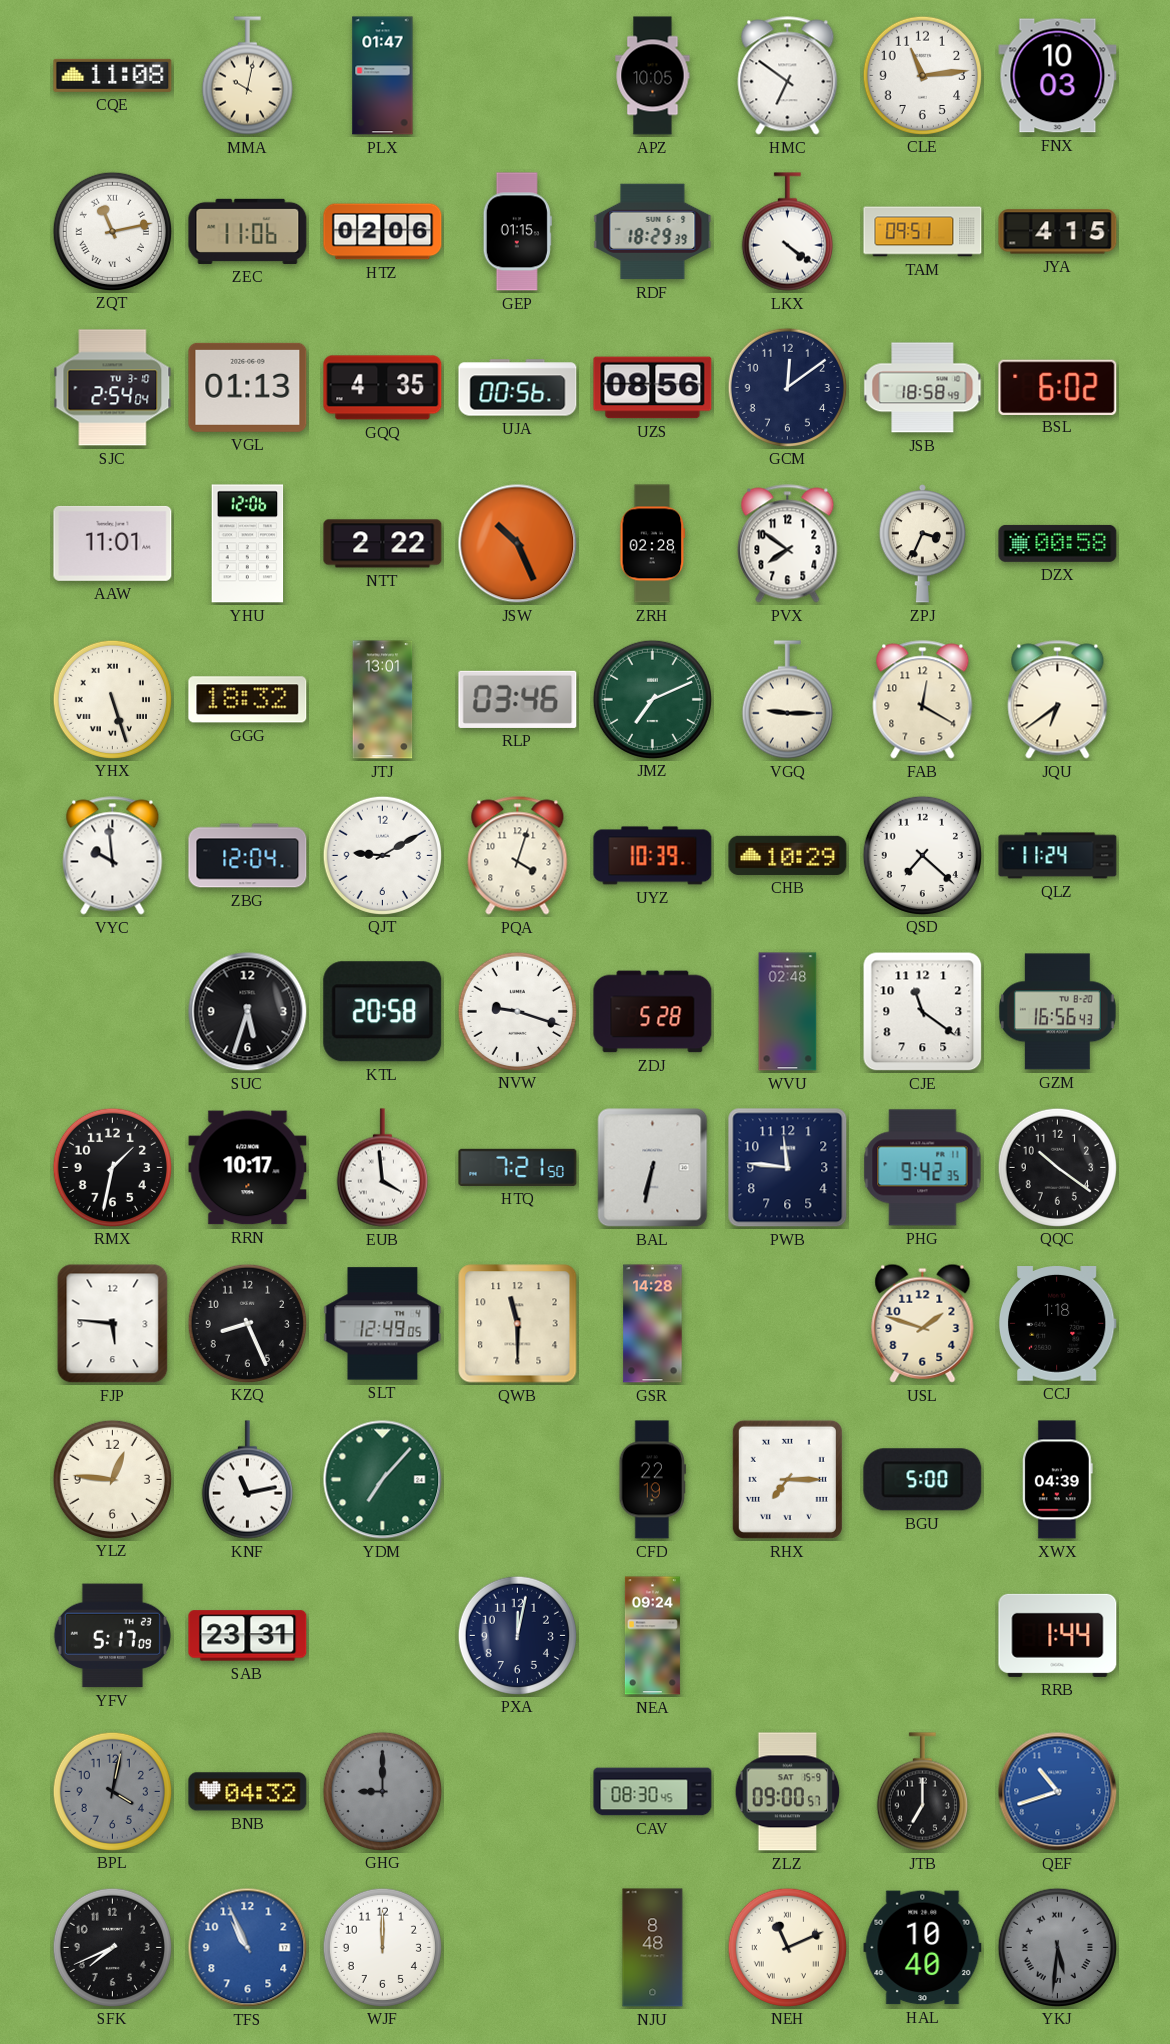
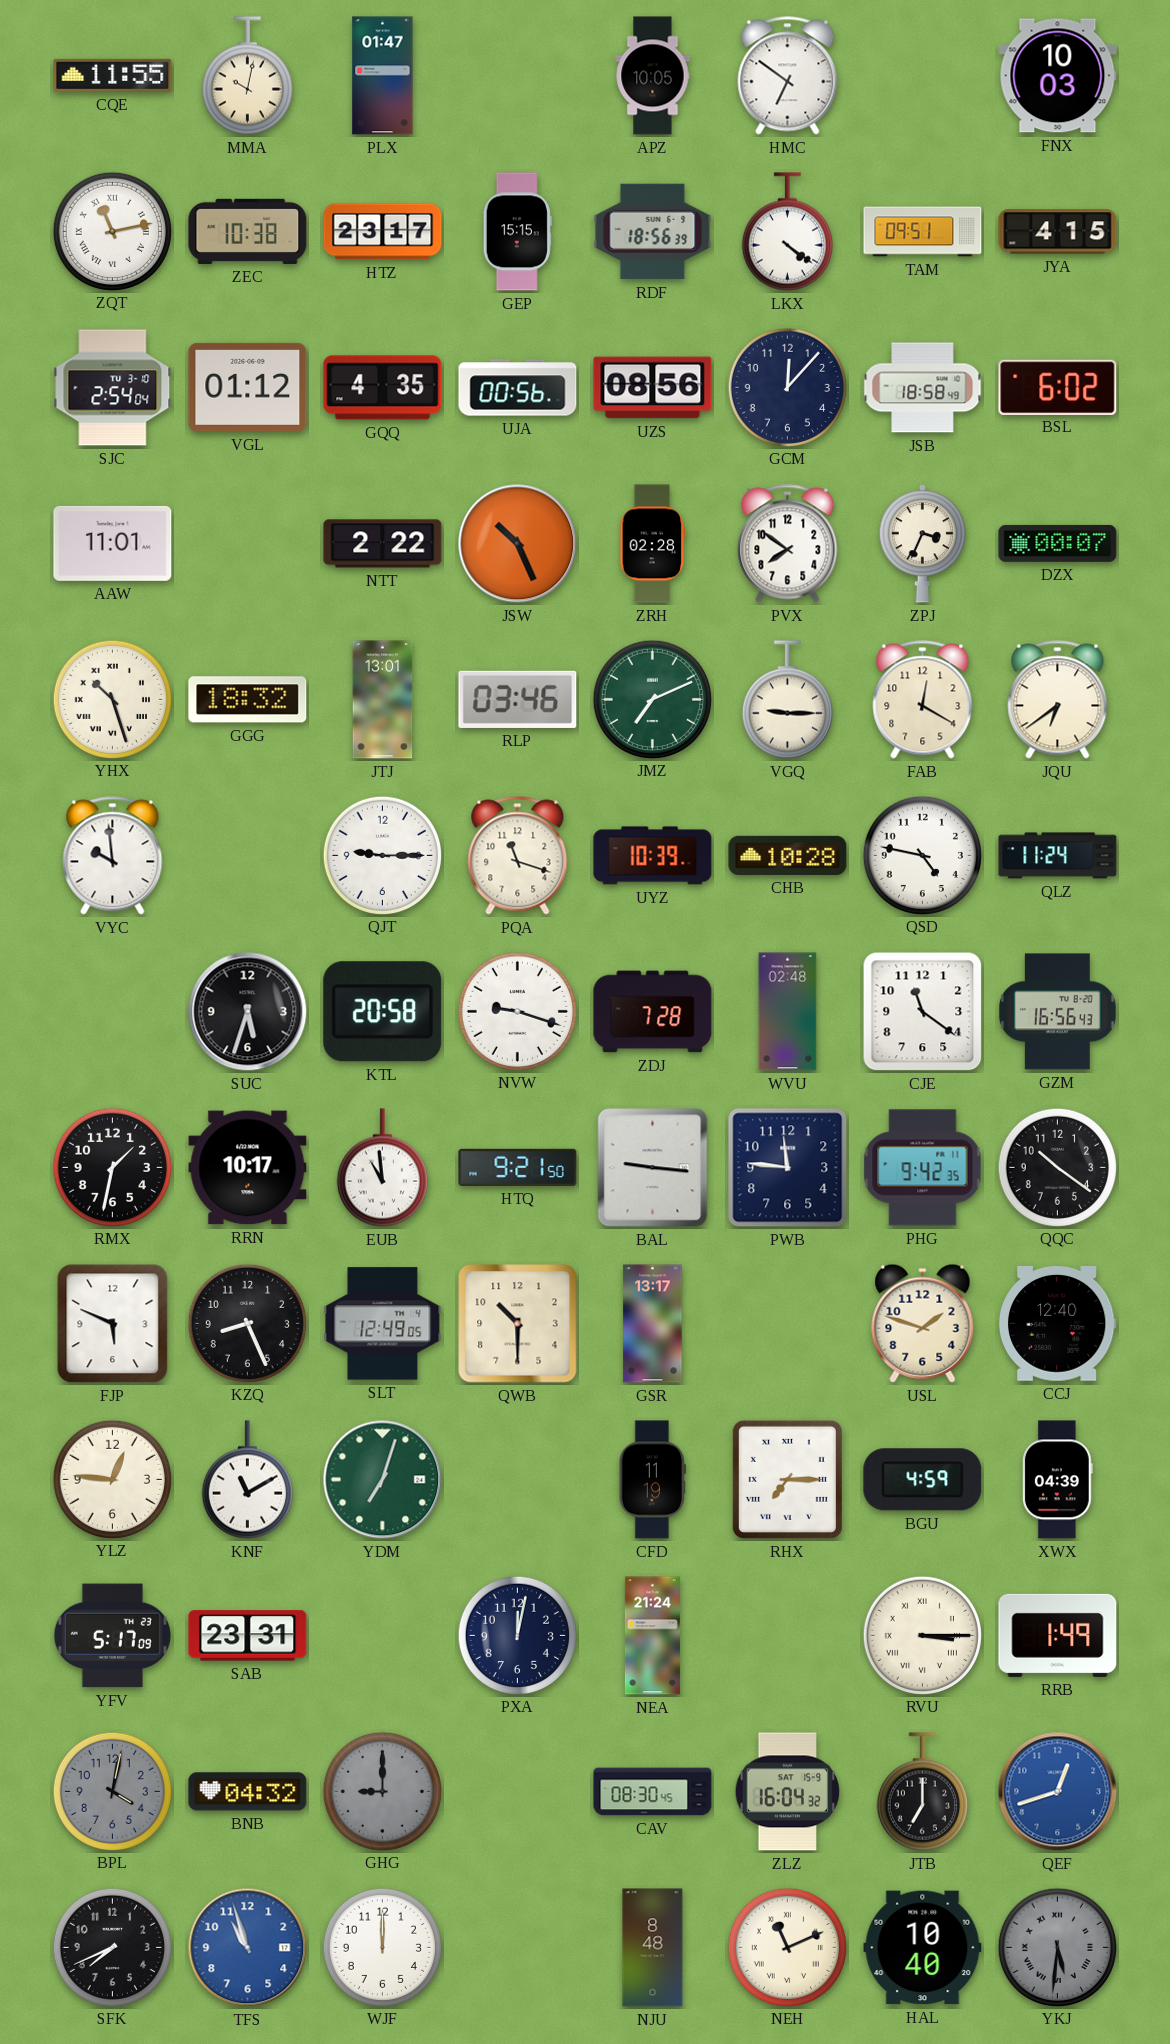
CQE: 11:08 -> 11:55
CLE: 11:14 -> none
ZEC: 11:06 -> 10:38
HTZ: 02:06 -> 23:17
GEP: 01:15 -> 15:15
RDF: 18:29 -> 18:56
VGL: 01:13 -> 01:12
GCM: 12:09 -> 12:07
YHU: 12:06 -> none
DZX: 00:58 -> 00:07
YHX: 5:27 -> 10:27
ZBG: 12:04 -> none
QJT: 9:10 -> 9:15
PQA: 4:03 -> 11:18
CHB: 10:29 -> 10:28
QSD: 7:22 -> 4:47
ZDJ: 5:28 -> 7:28
EUB: 3:59 -> 10:59
HTQ: 7:21 -> 9:21
BAL: 6:32 -> 9:16
FJP: 5:46 -> 5:49
QWB: 11:30 -> 10:30
GSR: 14:28 -> 13:17
CCJ: 1:18 -> 12:40
KNF: 11:13 -> 11:10
YDM: 7:07 -> 7:03
CFD: 22:19 -> 11:19
BGU: 5:00 -> 4:59
NEA: 09:24 -> 21:24
RVU: none -> 3:15
RRB: 1:44 -> 1:49
ZLZ: 09:00 -> 16:04
QEF: 10:42 -> 12:42
TFS: 10:56 -> 10:57
